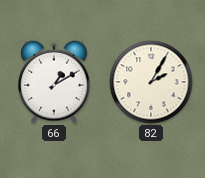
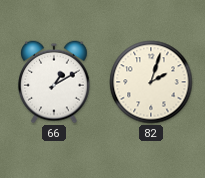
82: 2:05 -> 2:03
